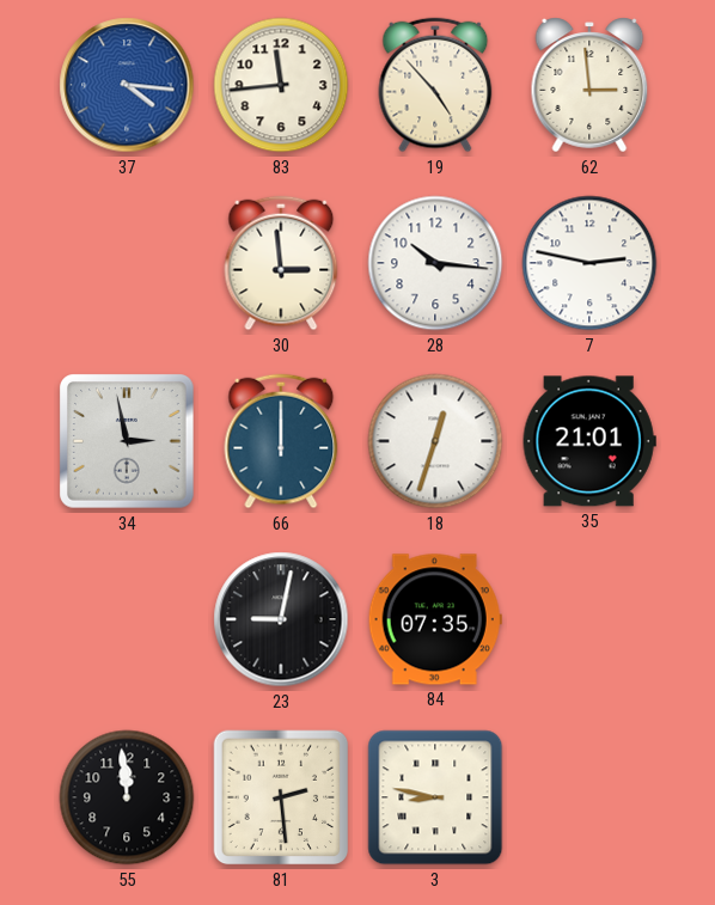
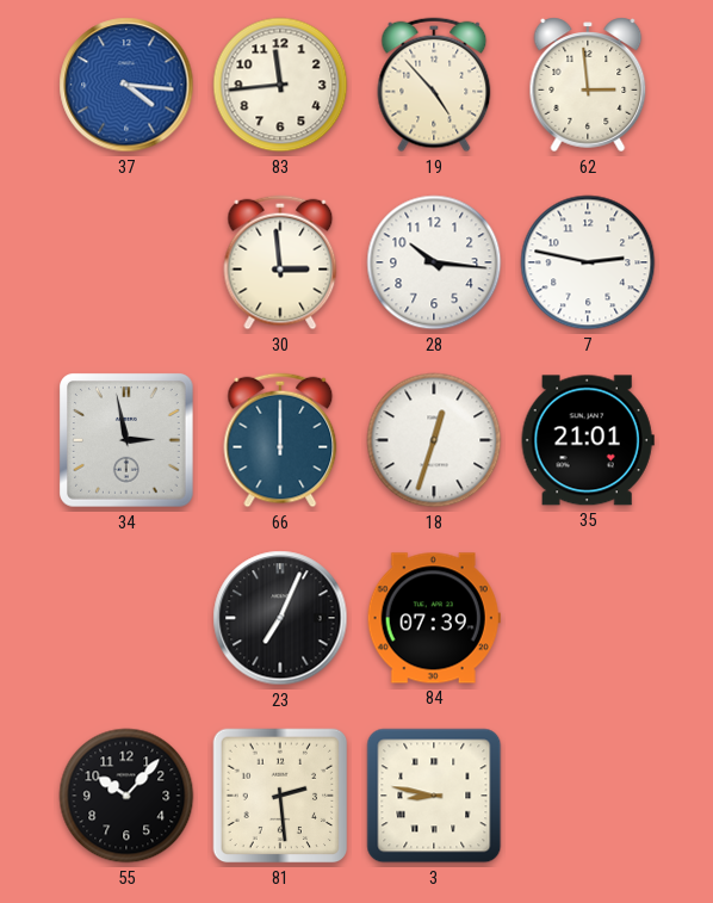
23: 9:02 -> 7:04
84: 07:35 -> 07:39
55: 11:59 -> 10:07
